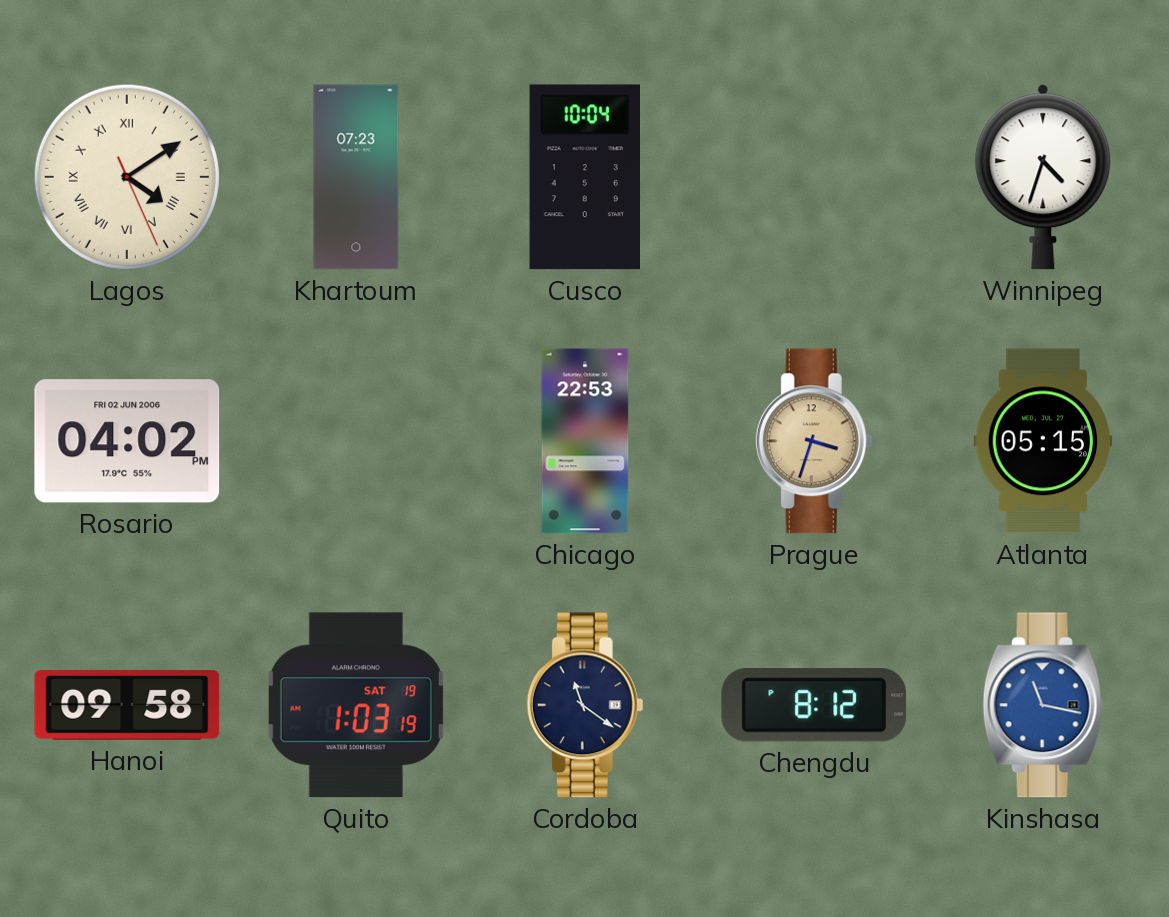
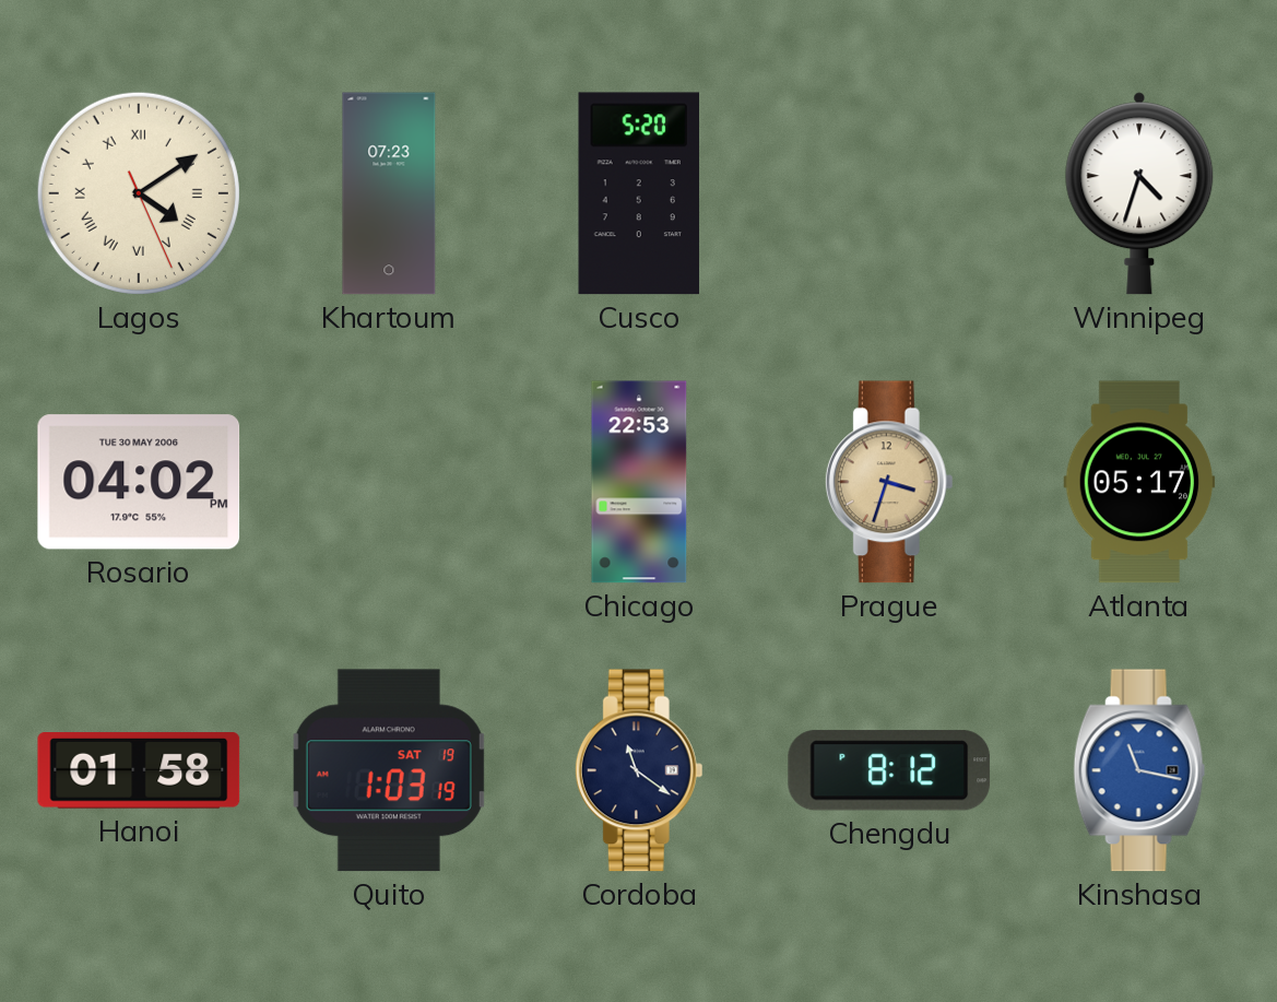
Cusco: 10:04 -> 5:20
Rosario date: FRI 02 JUN 2006 -> TUE 30 MAY 2006
Atlanta: 05:15 -> 05:17
Hanoi: 09:58 -> 01:58
